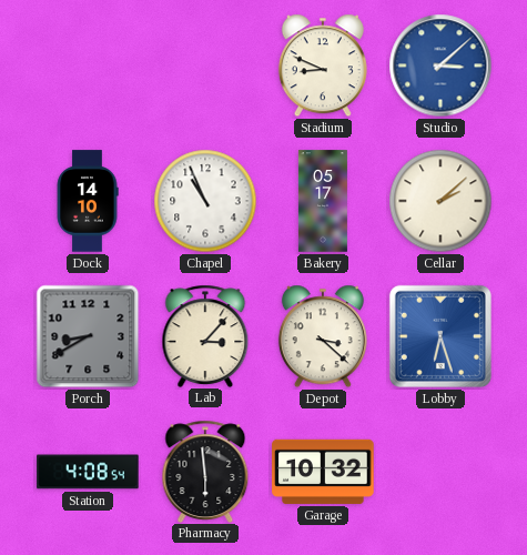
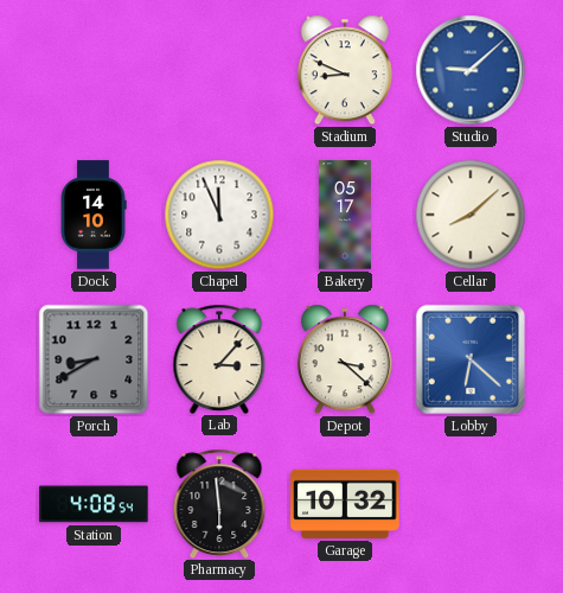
Studio: 3:08 -> 9:08
Chapel: 10:56 -> 11:56
Cellar: 2:08 -> 8:08
Lobby: 6:27 -> 6:22
